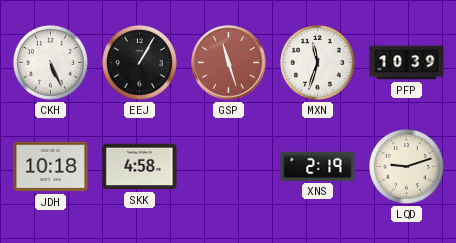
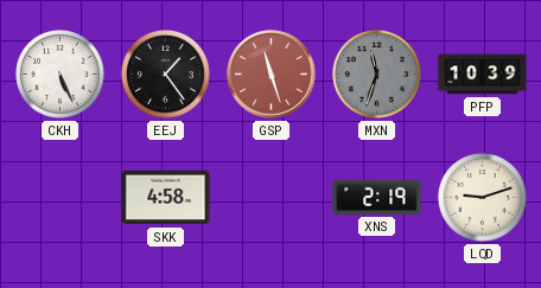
EEJ: 1:05 -> 1:24
MXN dial: white -> grey
JDH: 10:18 -> none
